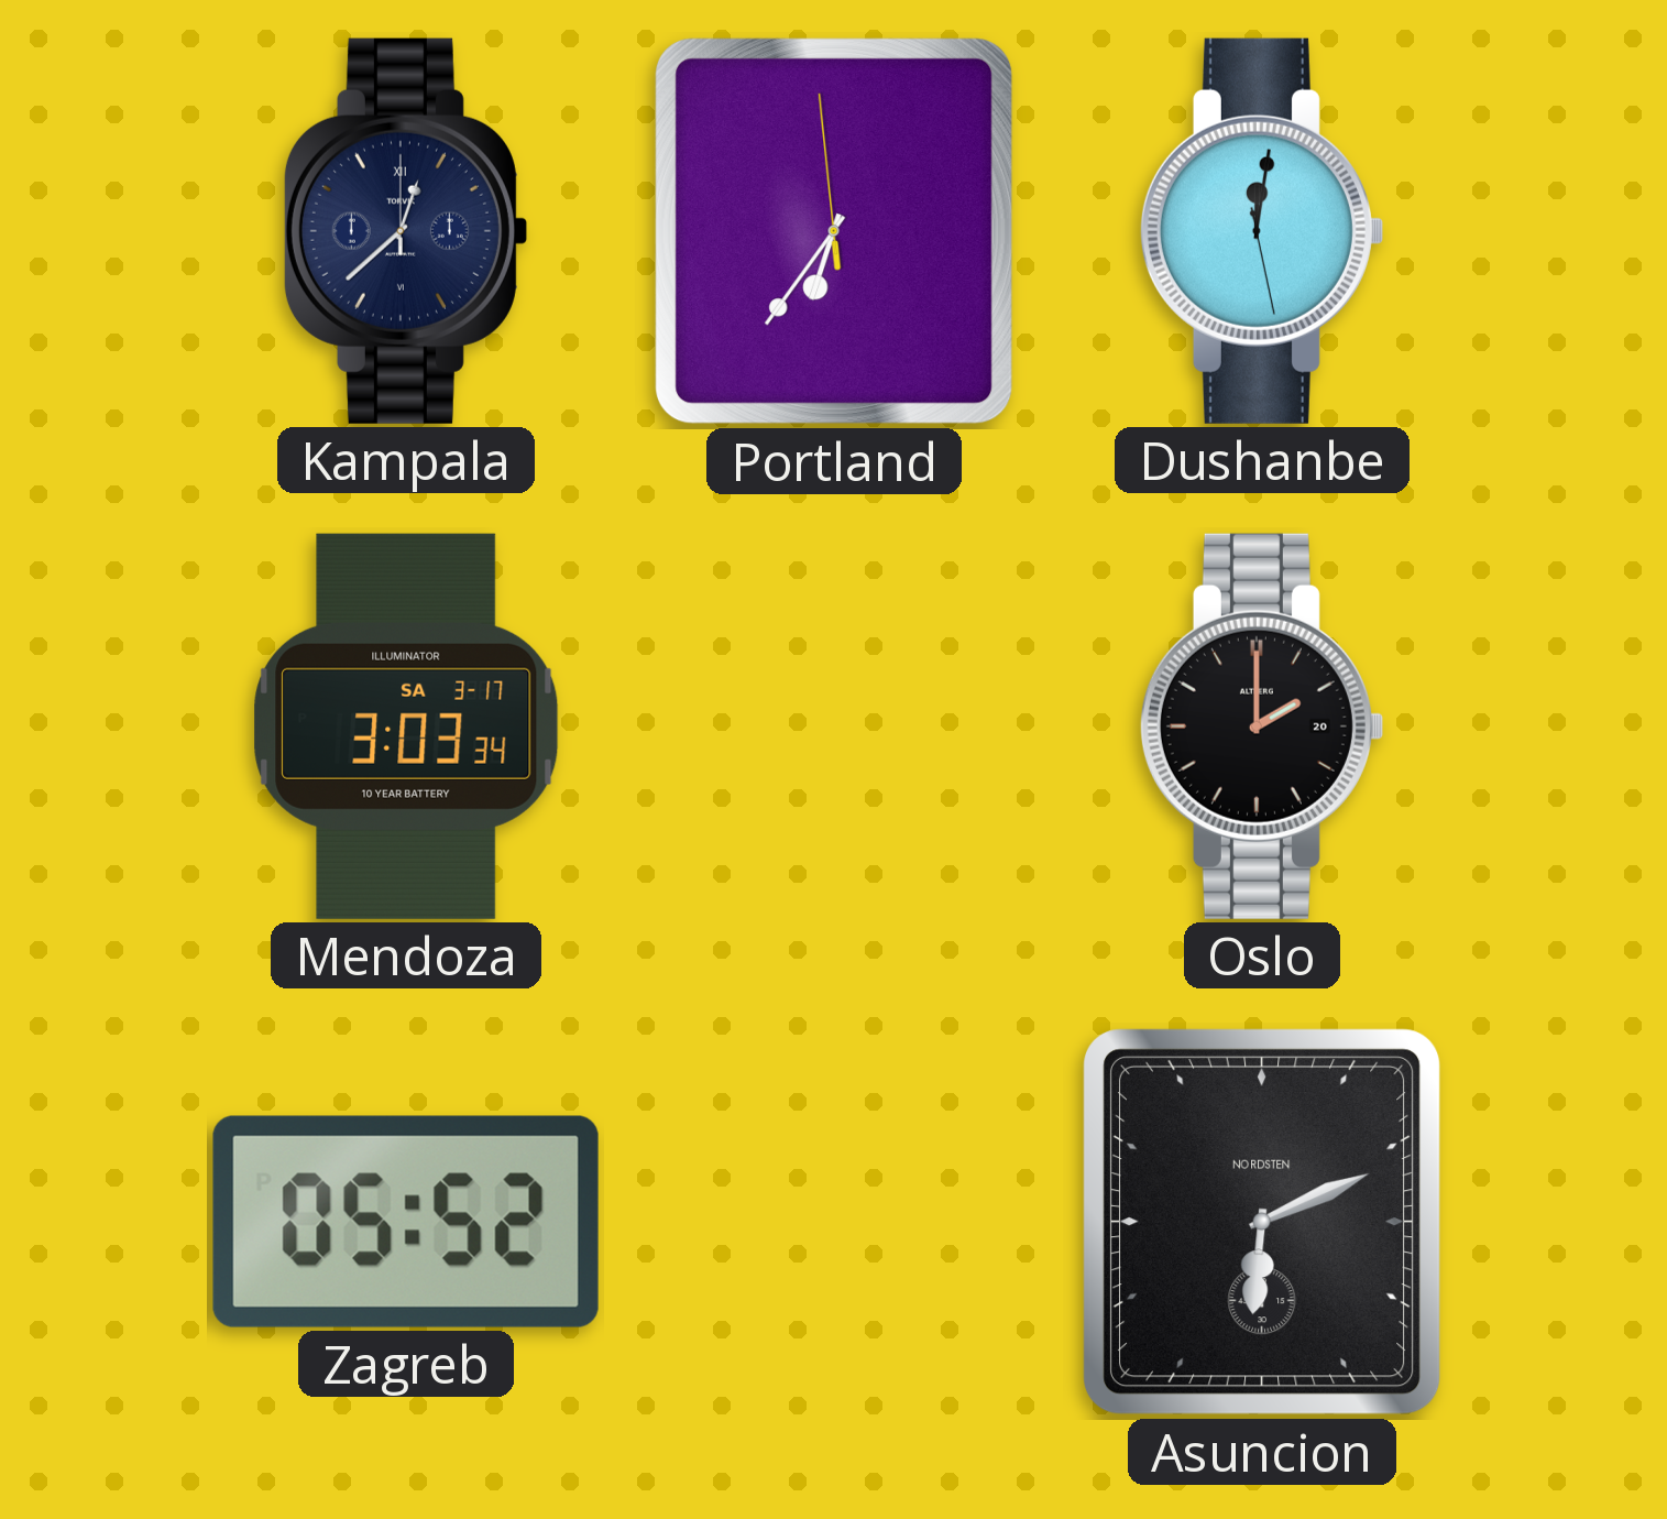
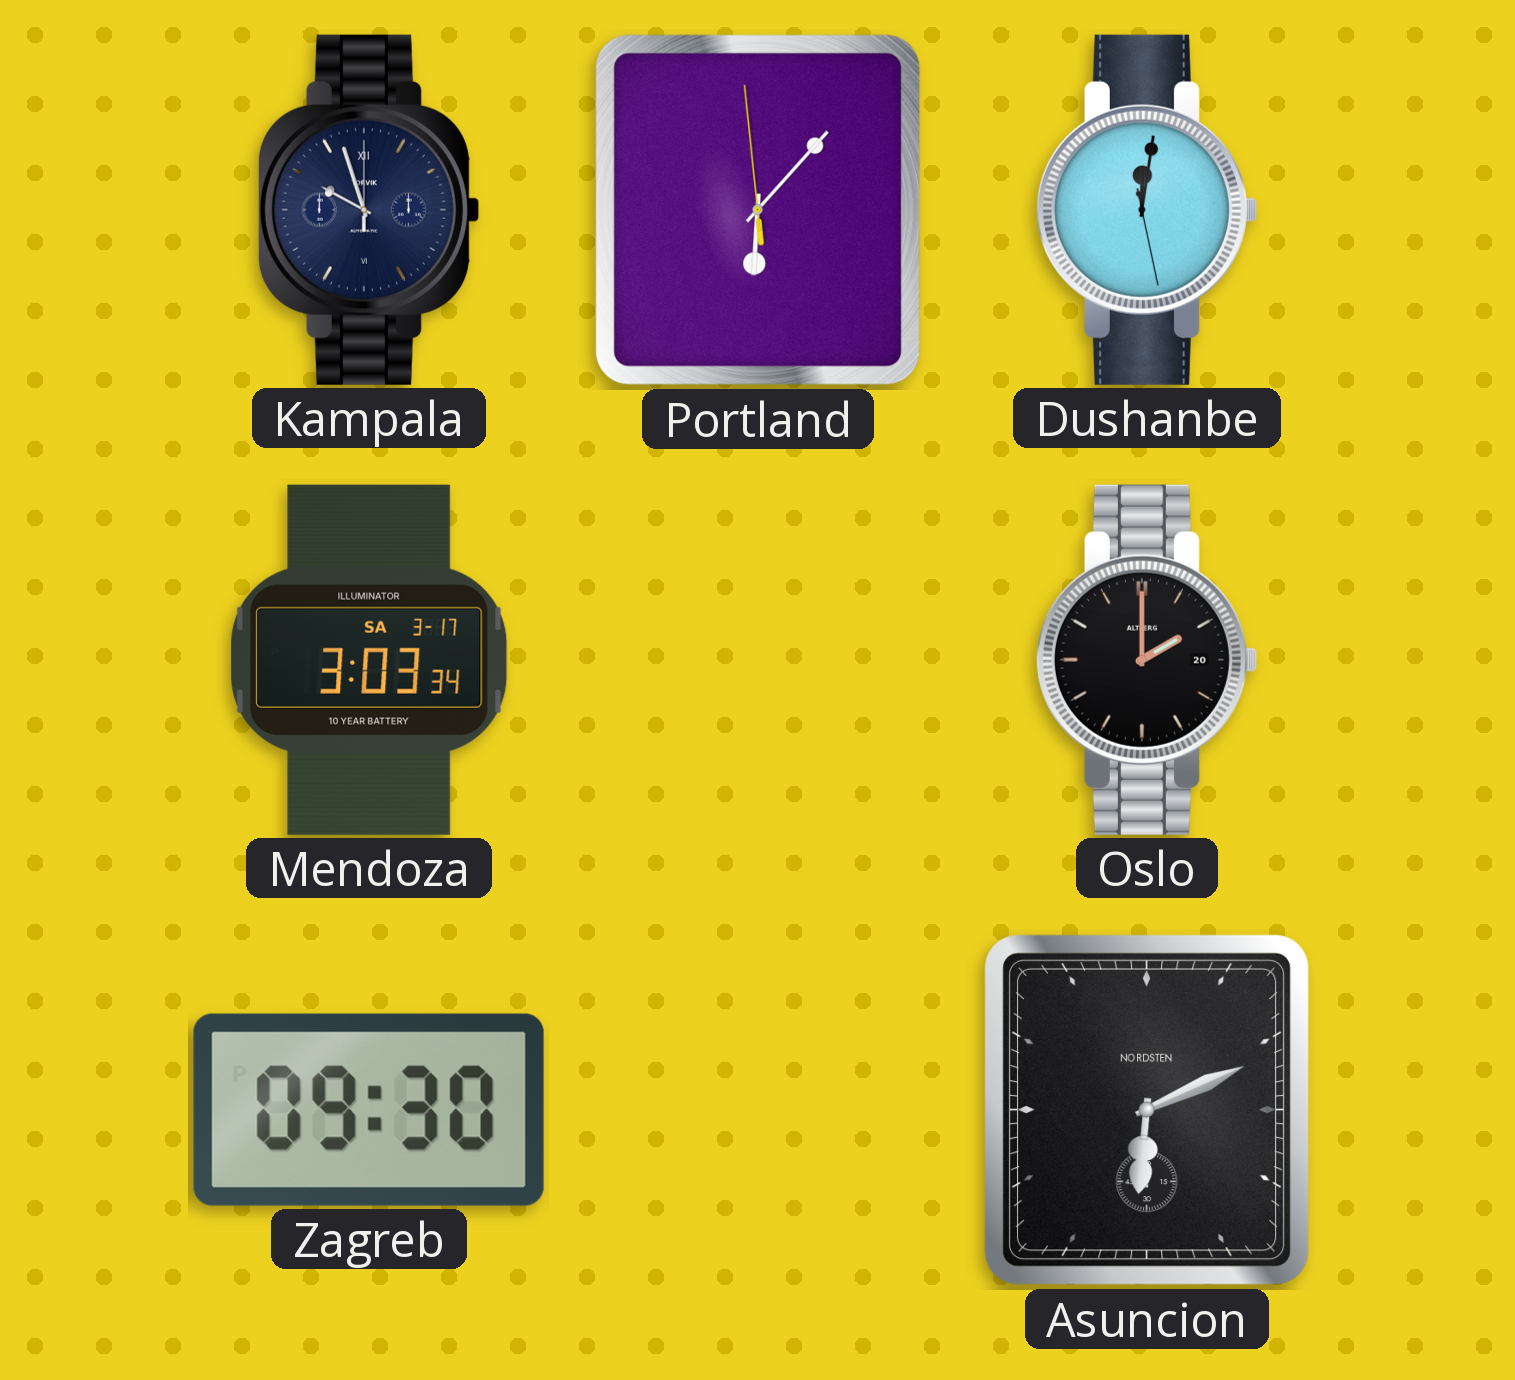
Kampala: 12:38 -> 9:57
Portland: 6:35 -> 6:06
Zagreb: 05:52 -> 09:30
